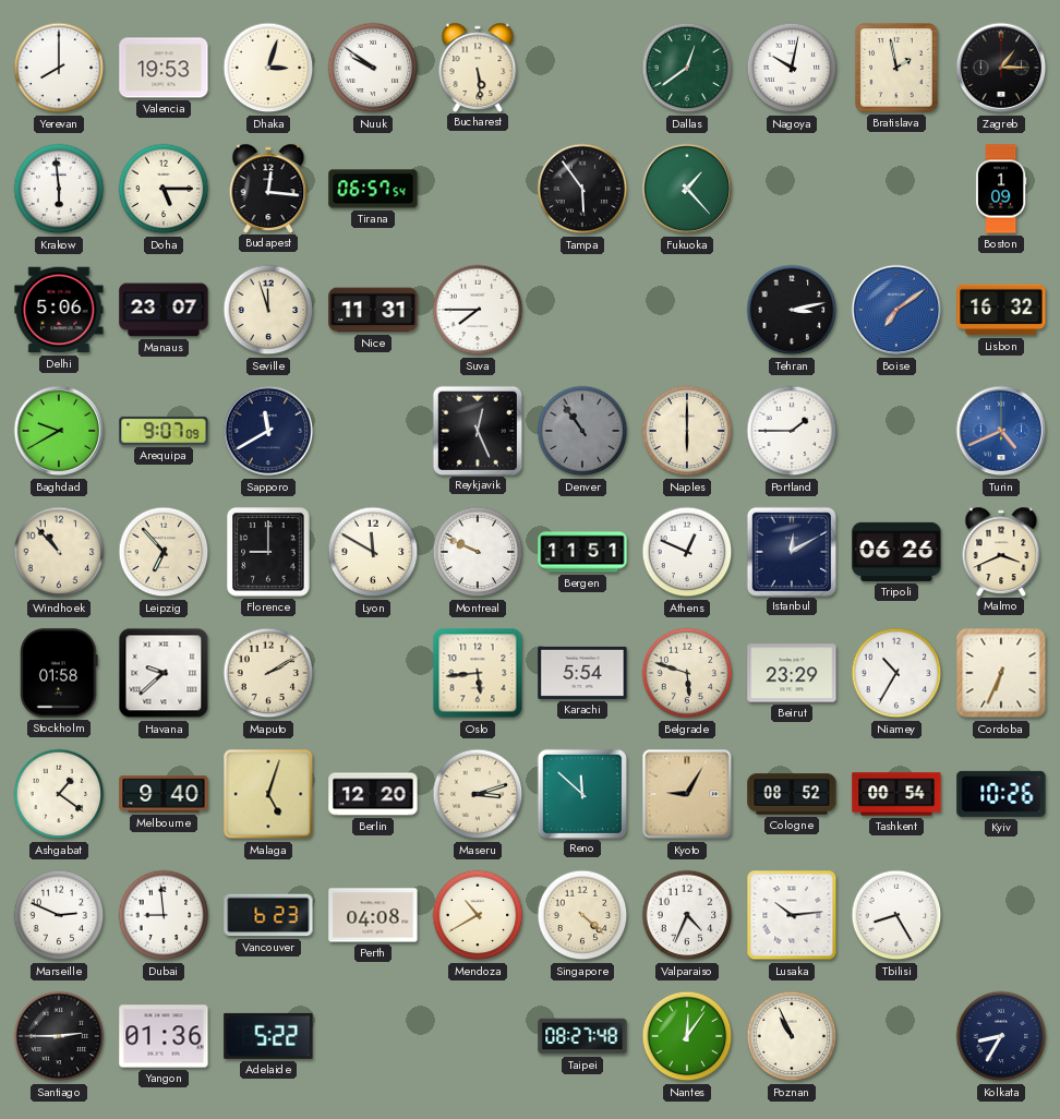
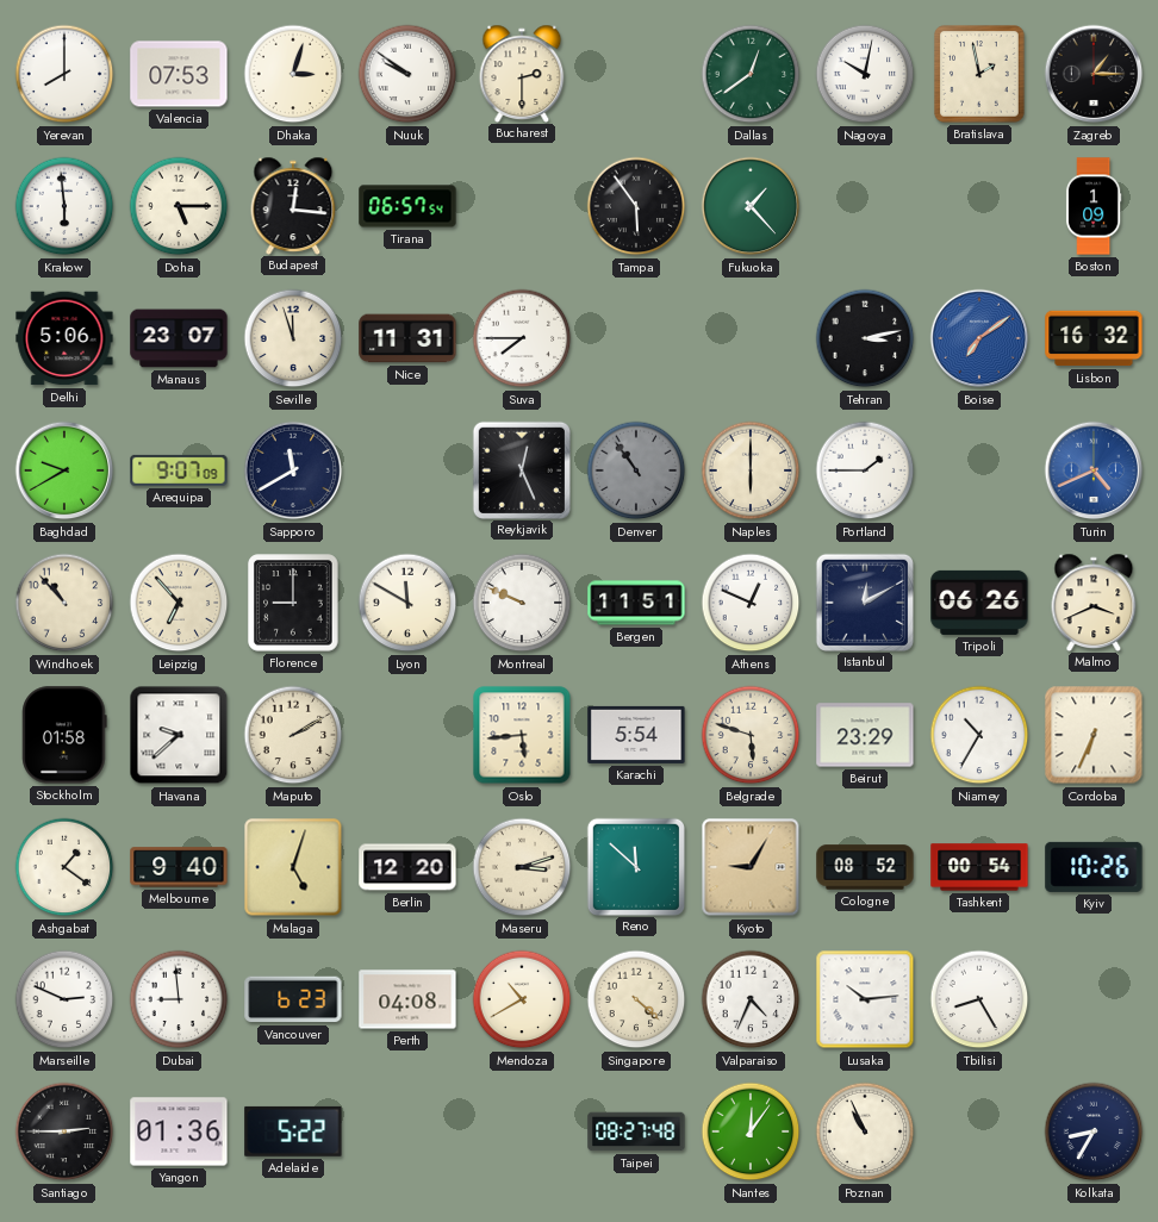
Valencia: 19:53 -> 07:53
Bucharest: 5:29 -> 2:30
